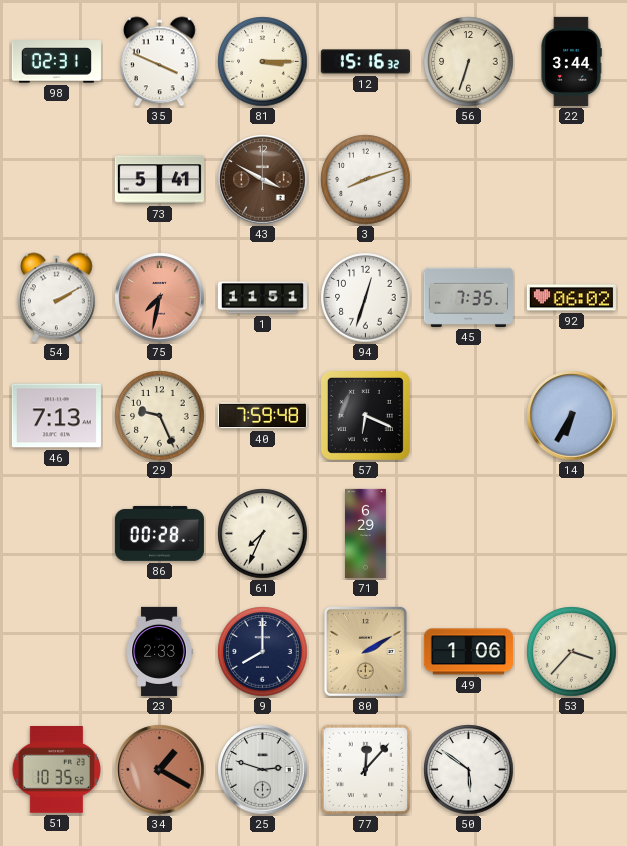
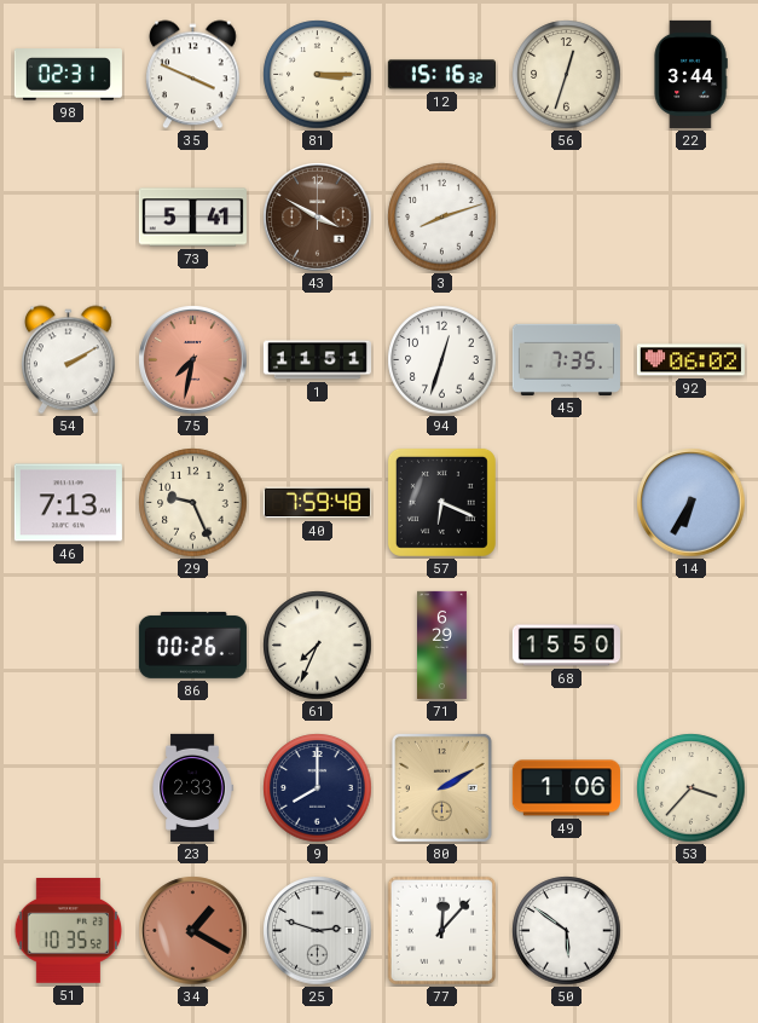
56: 6:33 -> 12:33
86: 00:28 -> 00:26
68: none -> 15:50
